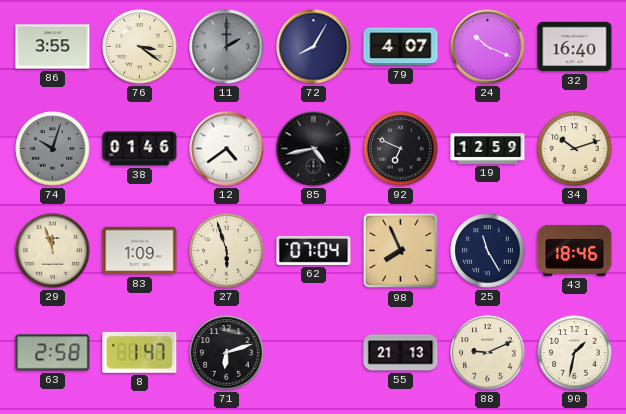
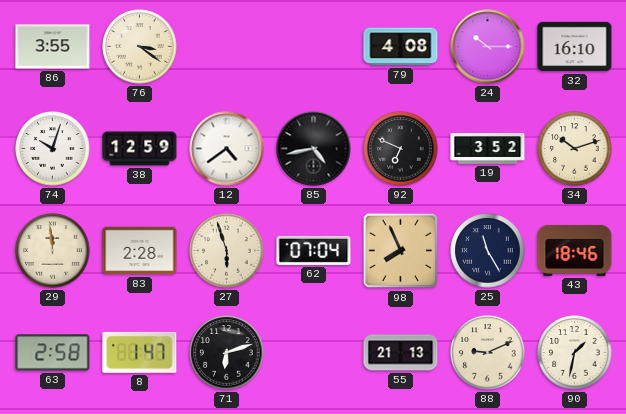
11: 2:00 -> none
72: 8:05 -> none
79: 4:07 -> 4:08
24: 10:19 -> 10:15
32: 16:40 -> 16:10
74 dial: grey -> white
38: 01:46 -> 12:59
19: 12:59 -> 3:52
29: 11:57 -> 11:59
83: 1:09 -> 2:28
